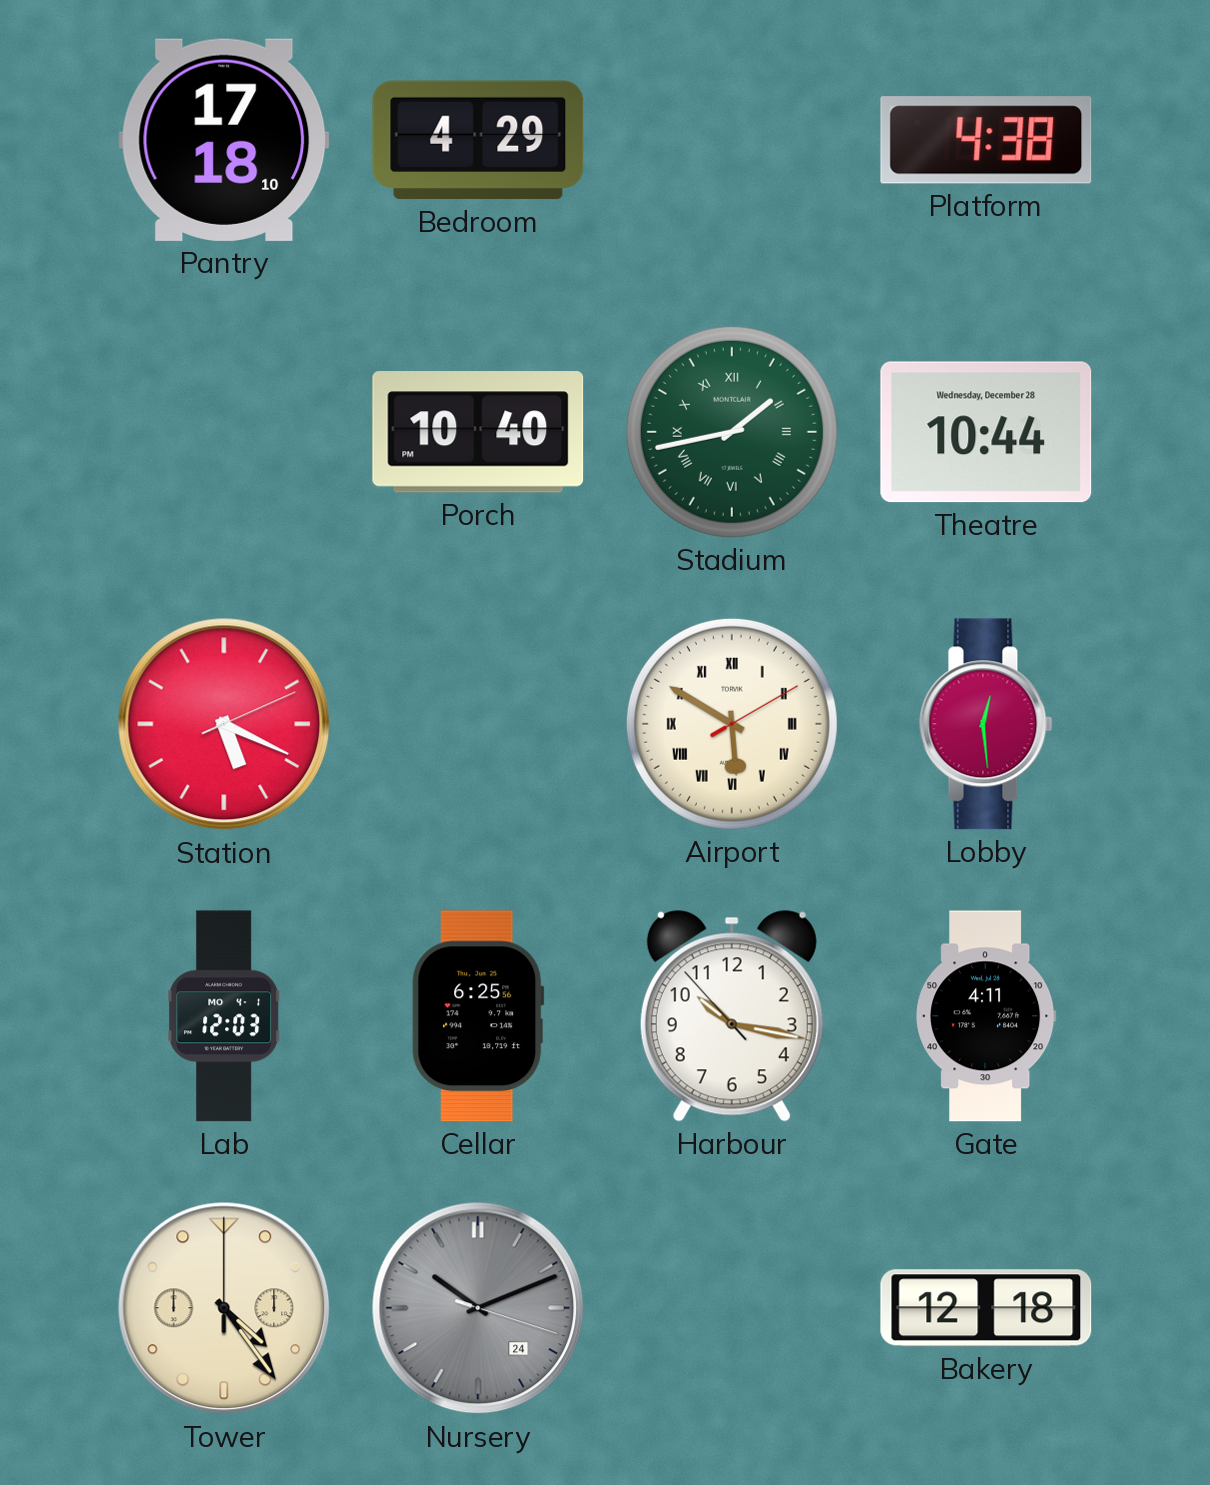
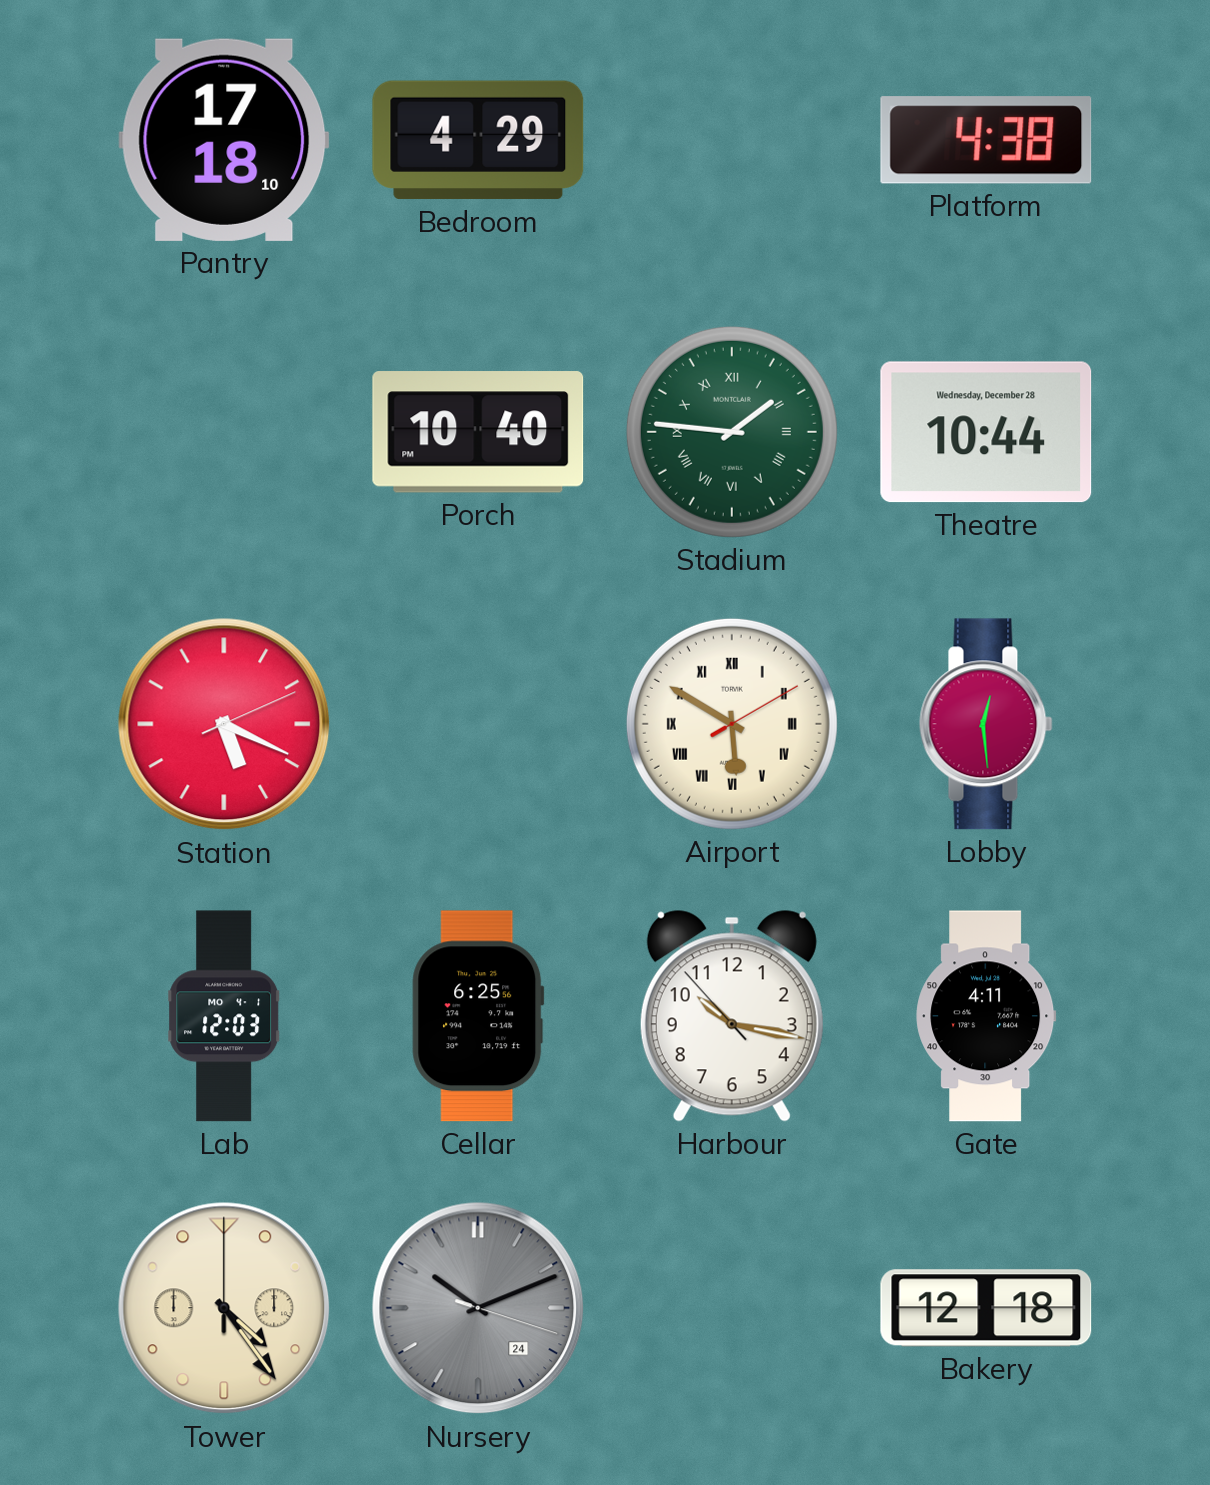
Stadium: 1:43 -> 1:46
